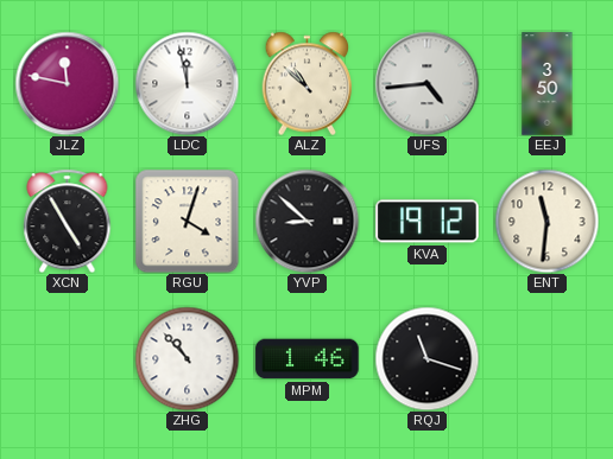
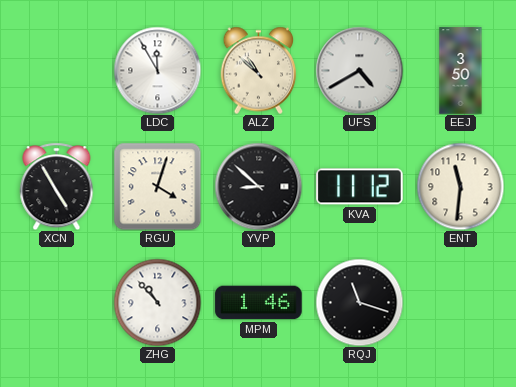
JLZ: 11:47 -> none
LDC: 11:58 -> 11:55
UFS: 4:44 -> 4:40
KVA: 19:12 -> 11:12
